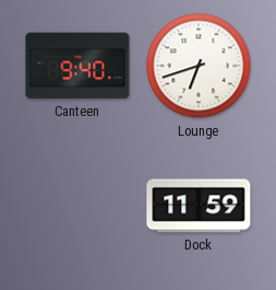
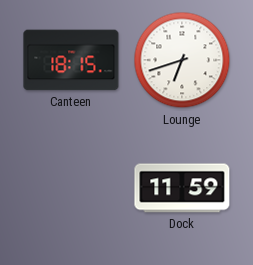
Canteen: 9:40 -> 18:15
